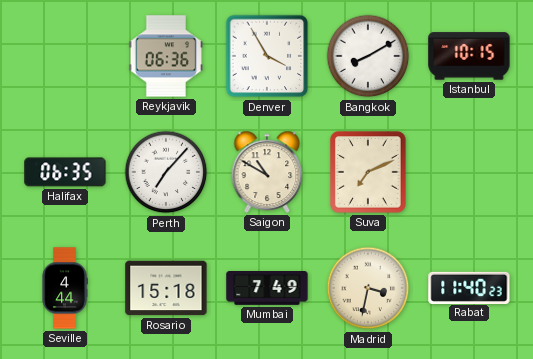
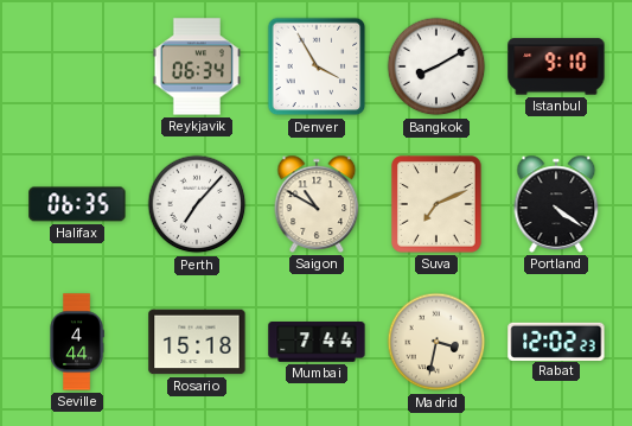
Reykjavik: 06:36 -> 06:34
Istanbul: 10:15 -> 9:10
Portland: none -> 4:21
Mumbai: 7:49 -> 7:44
Rabat: 11:40 -> 12:02
